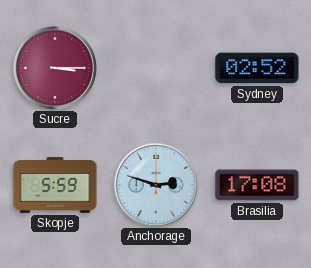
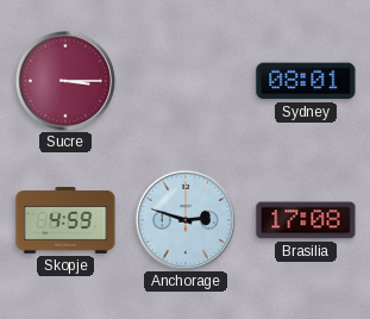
Sydney: 02:52 -> 08:01
Skopje: 5:59 -> 4:59
